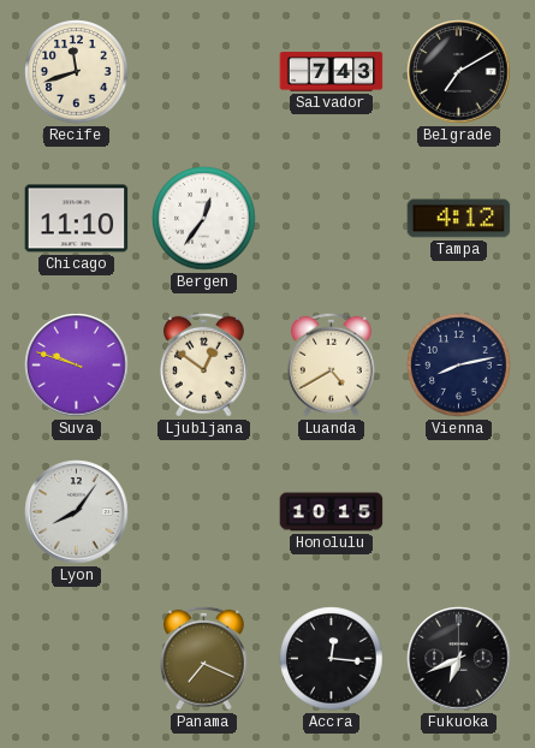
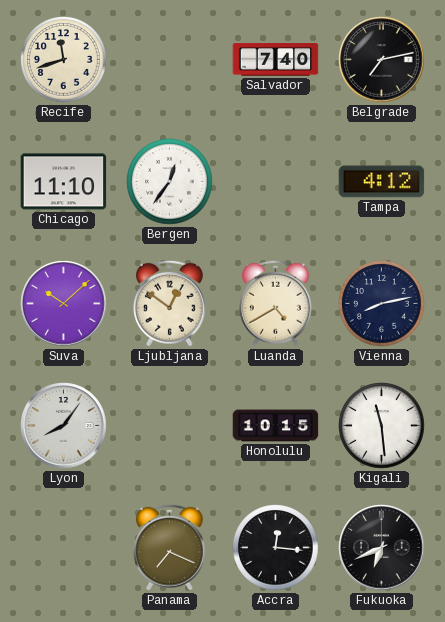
Salvador: 7:43 -> 7:40
Belgrade: 7:10 -> 7:13
Suva: 9:48 -> 10:08
Kigali: none -> 11:29
